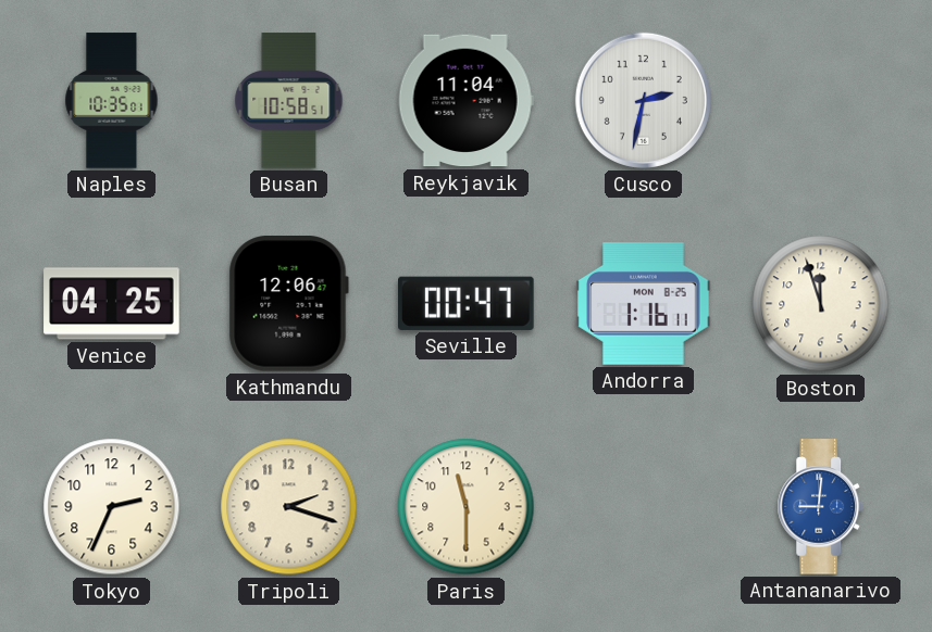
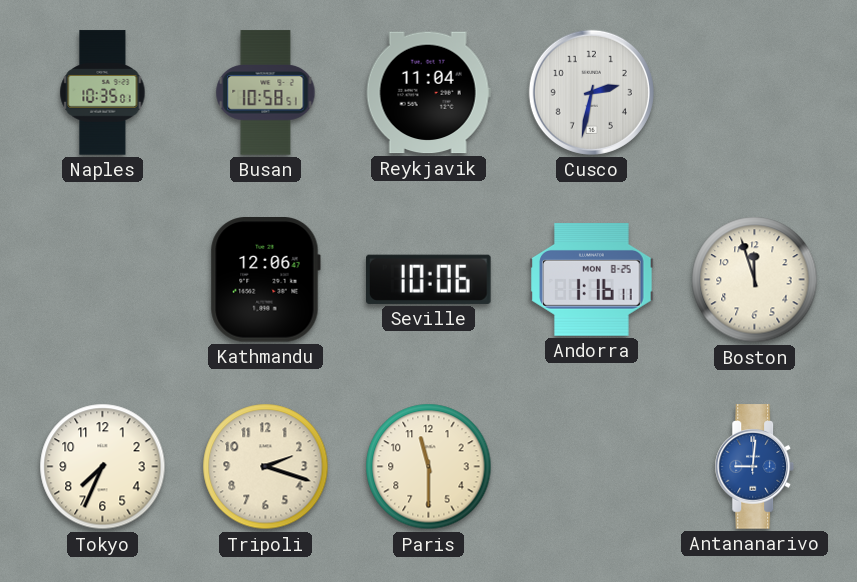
Venice: 04:25 -> none
Seville: 00:47 -> 10:06
Tokyo: 2:34 -> 7:34
